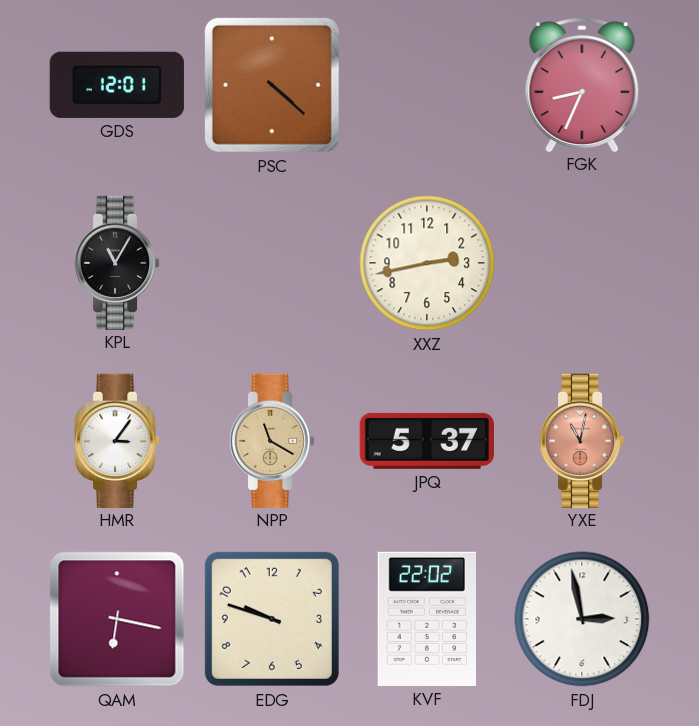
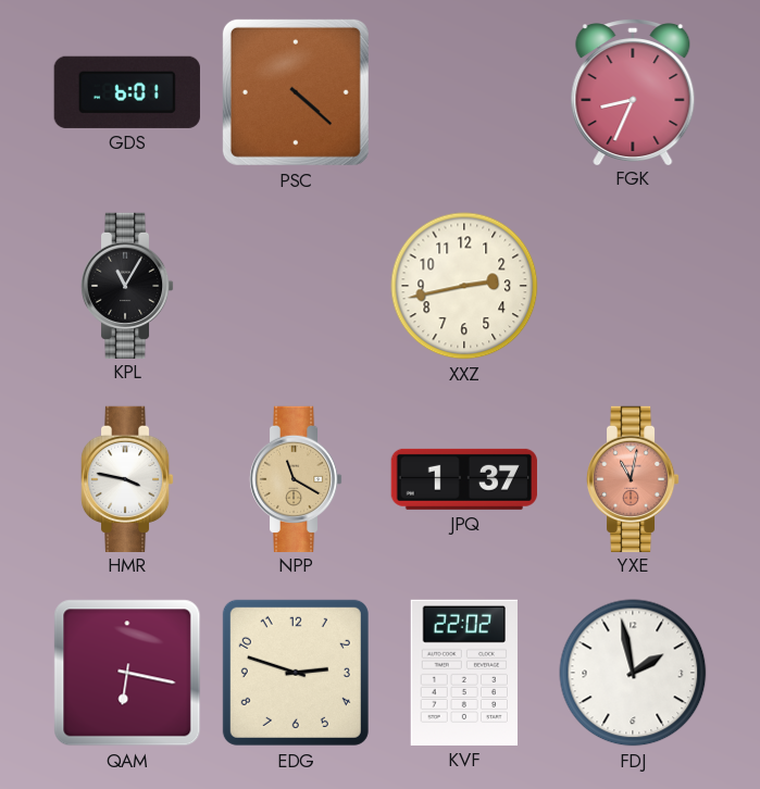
GDS: 12:01 -> 6:01
HMR: 3:06 -> 3:47
JPQ: 5:37 -> 1:37
EDG: 9:48 -> 2:48
FDJ: 2:58 -> 1:58
